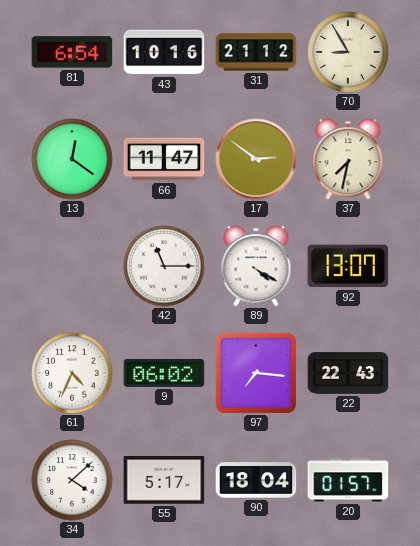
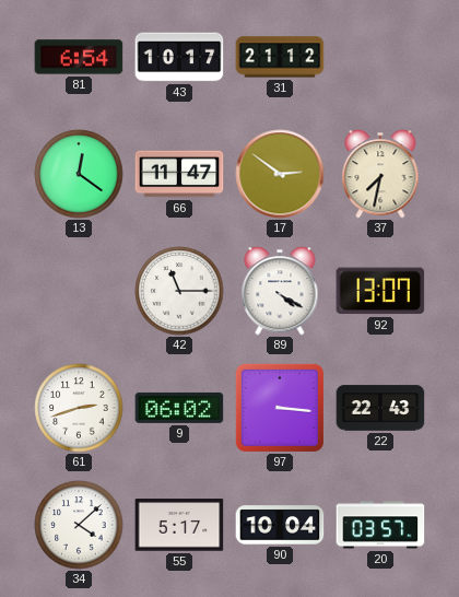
43: 10:16 -> 10:17
70: 8:55 -> none
61: 4:34 -> 2:42
97: 7:16 -> 3:16
90: 18:04 -> 10:04
20: 01:57 -> 03:57
